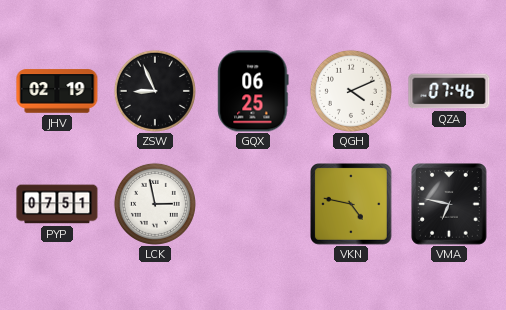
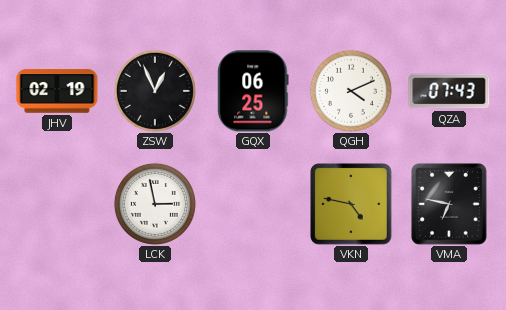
ZSW: 8:56 -> 12:56
QZA: 07:46 -> 07:43
PYP: 07:51 -> none
